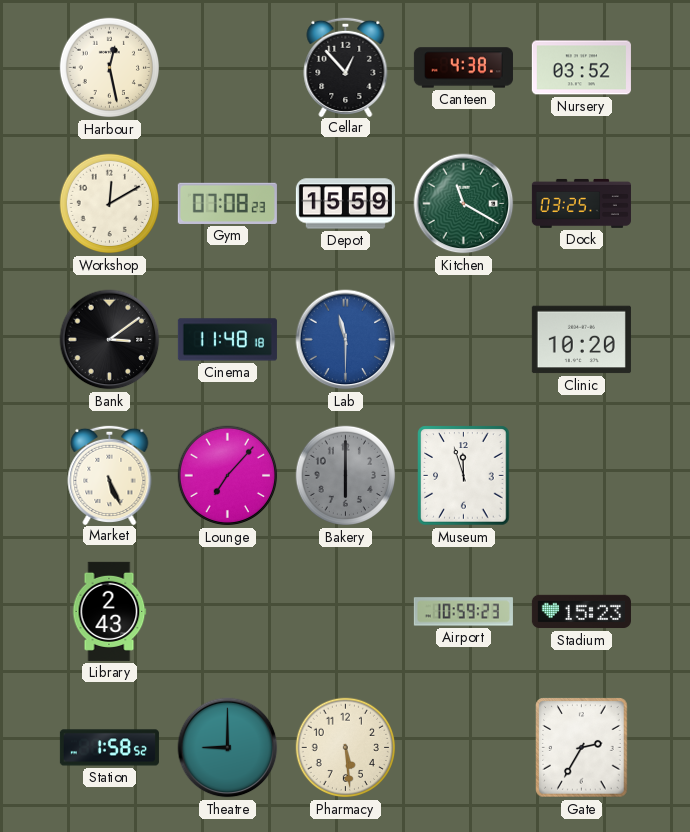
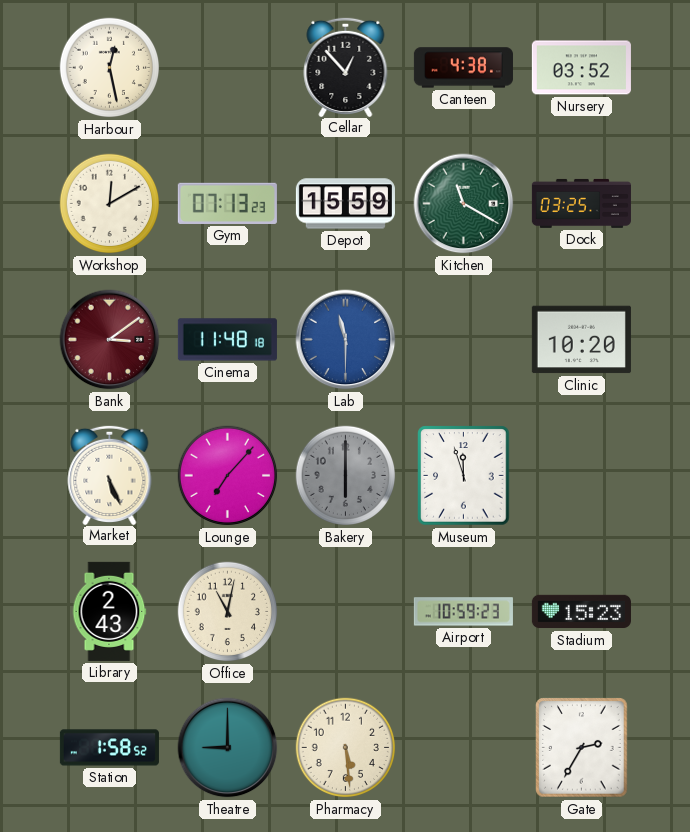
Gym: 07:08 -> 07:13
Bank dial: black -> burgundy
Office: none -> 11:02
